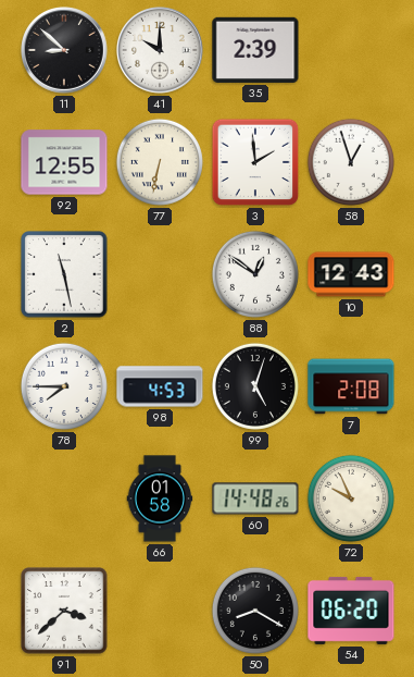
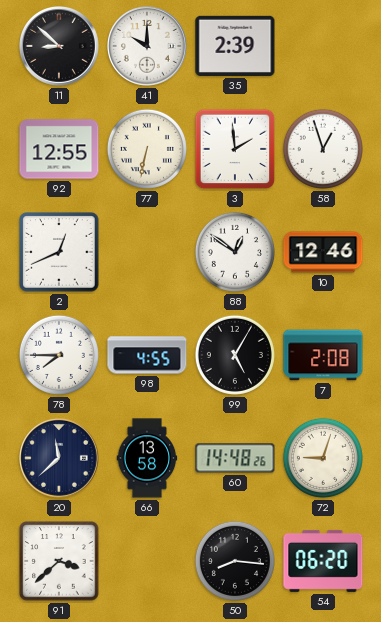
2: 11:28 -> 12:41
10: 12:43 -> 12:46
98: 4:53 -> 4:55
99: 5:03 -> 5:05
20: none -> 11:38
66: 01:58 -> 13:58
72: 9:56 -> 9:03
50: 8:20 -> 8:16
